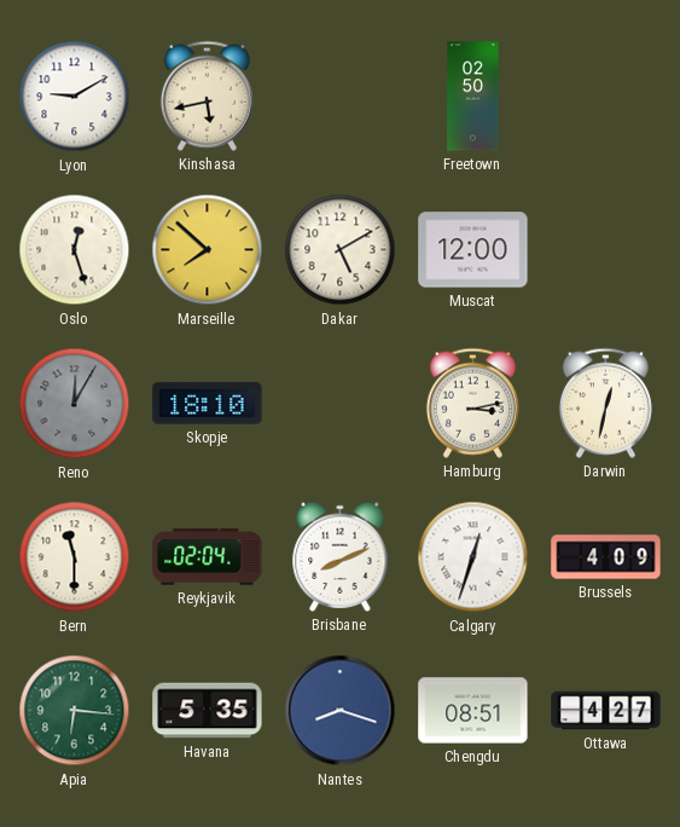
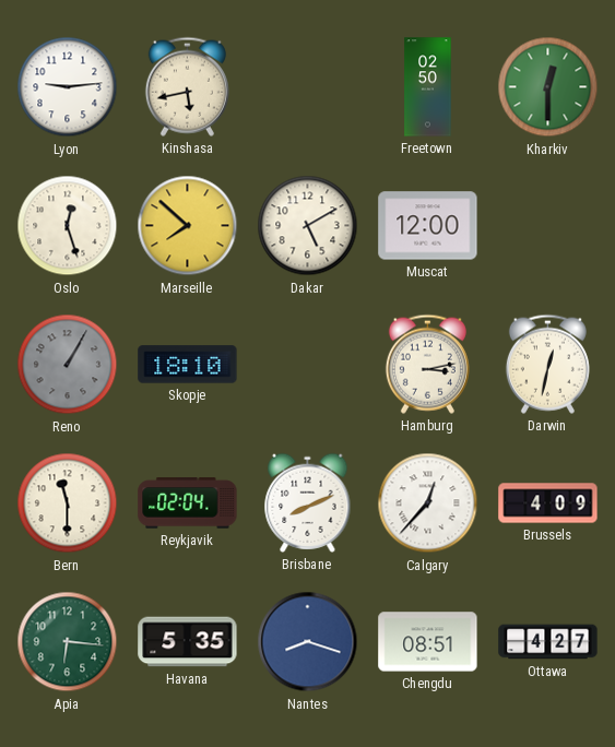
Lyon: 9:10 -> 9:14
Kharkiv: none -> 12:30
Reno: 12:05 -> 1:05
Calgary: 12:33 -> 12:37
